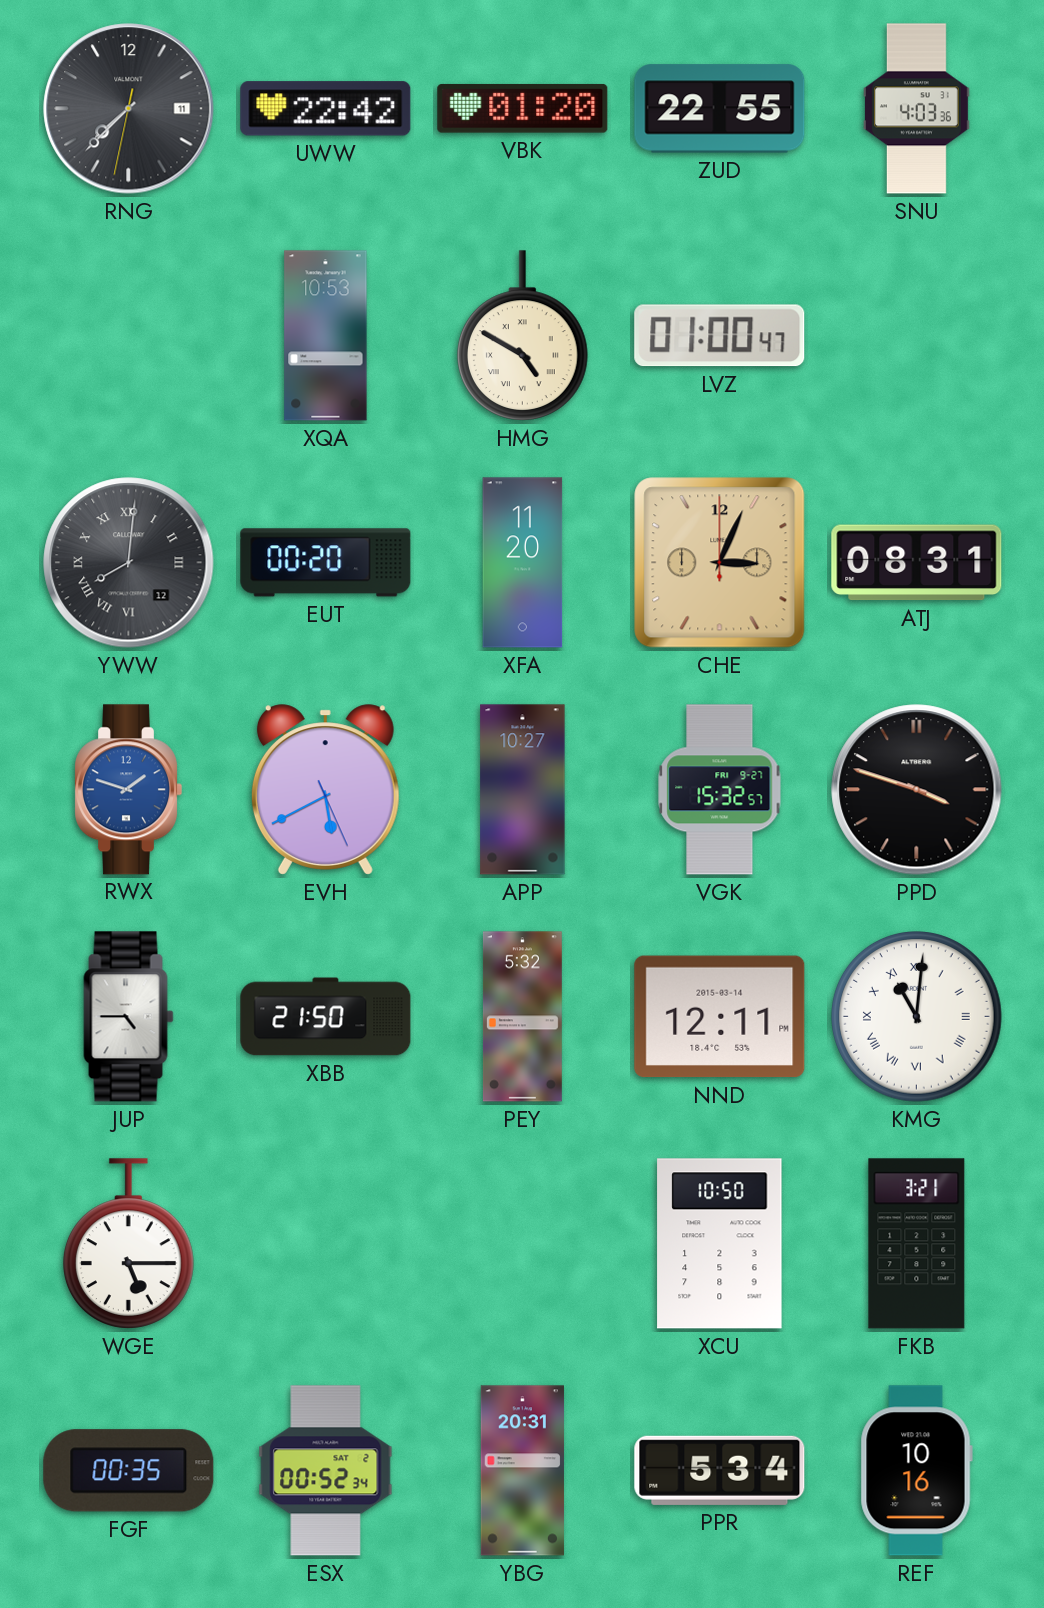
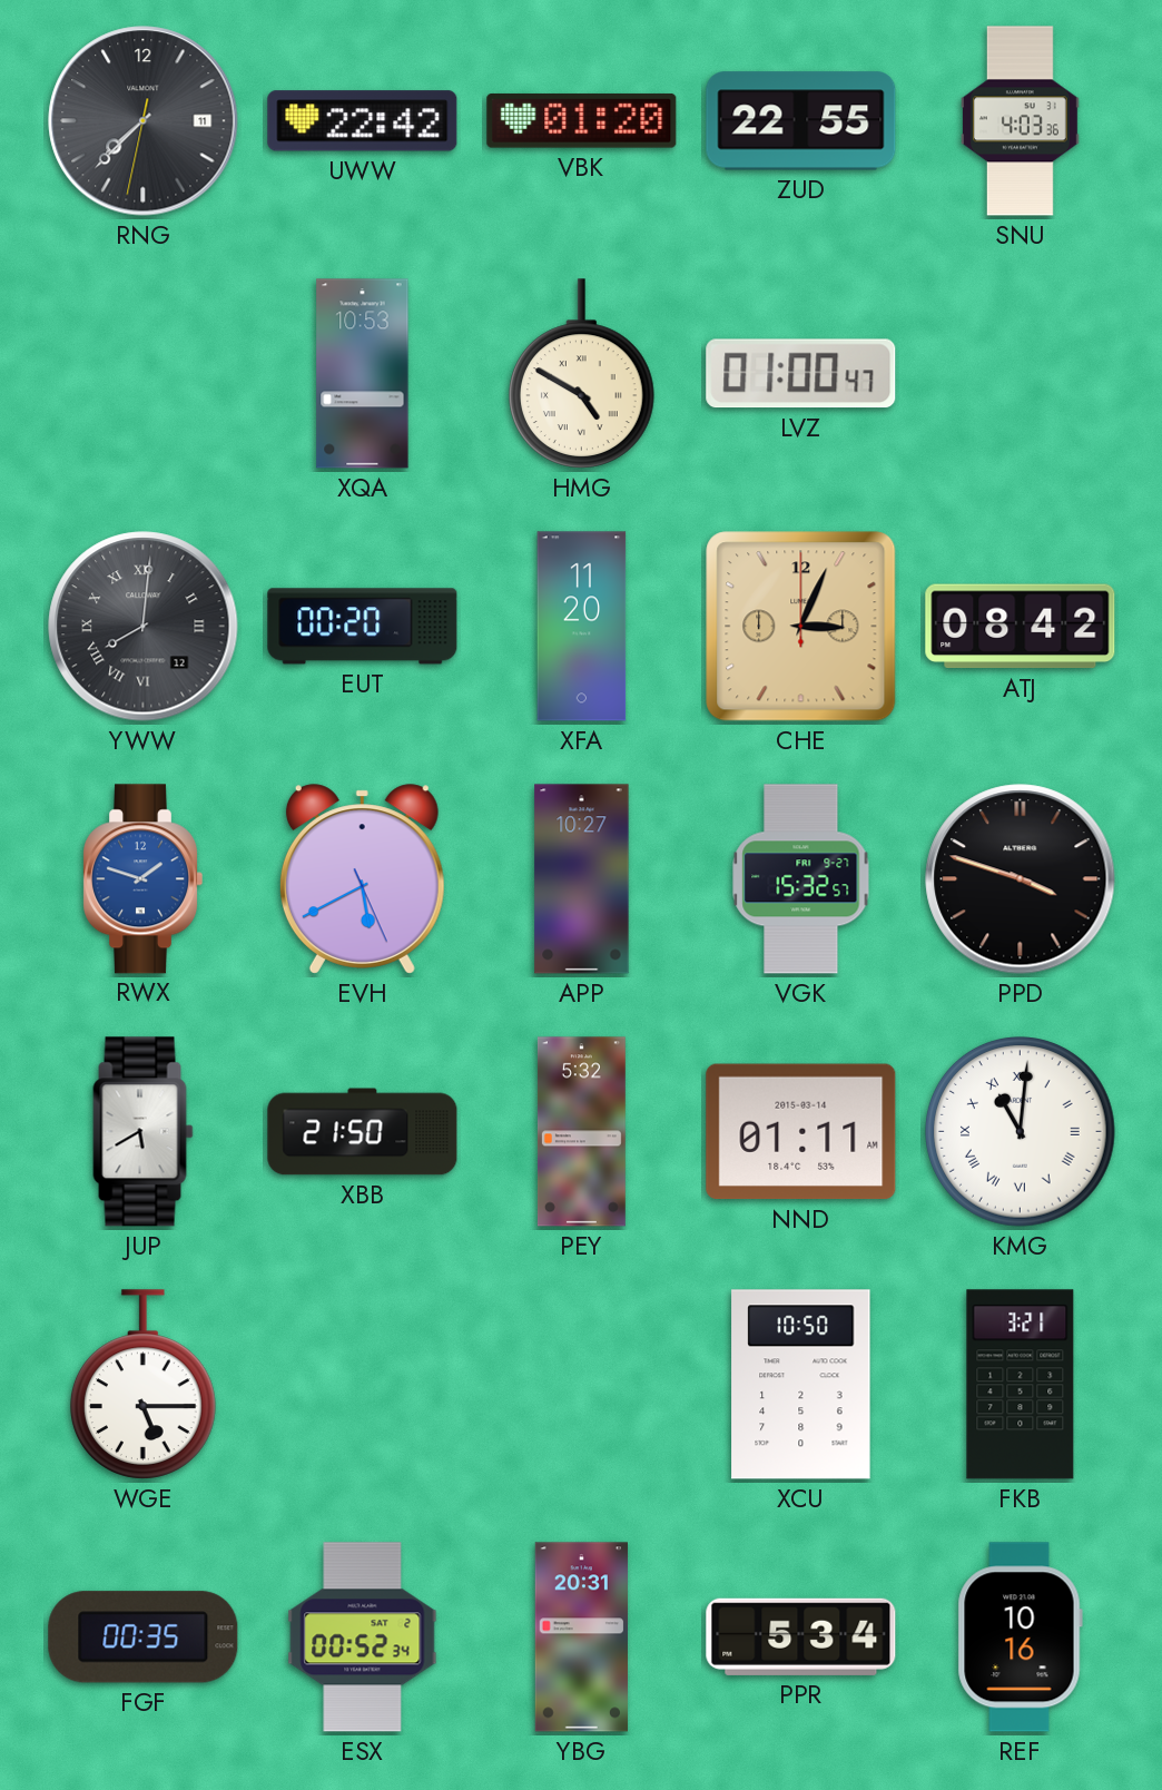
ATJ: 08:31 -> 08:42
JUP: 4:45 -> 5:40
NND: 12:11 -> 01:11
